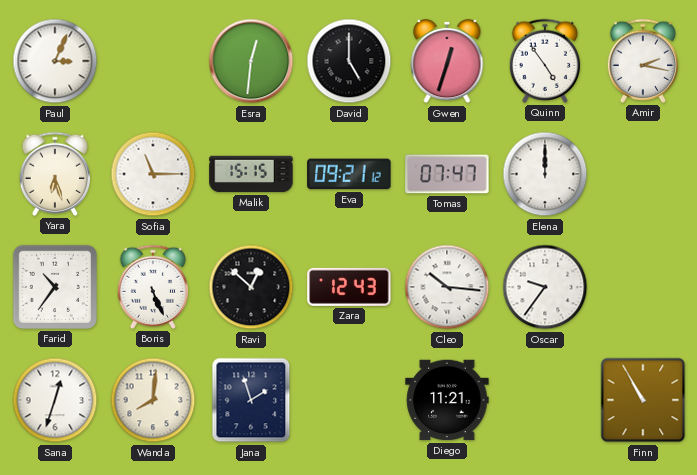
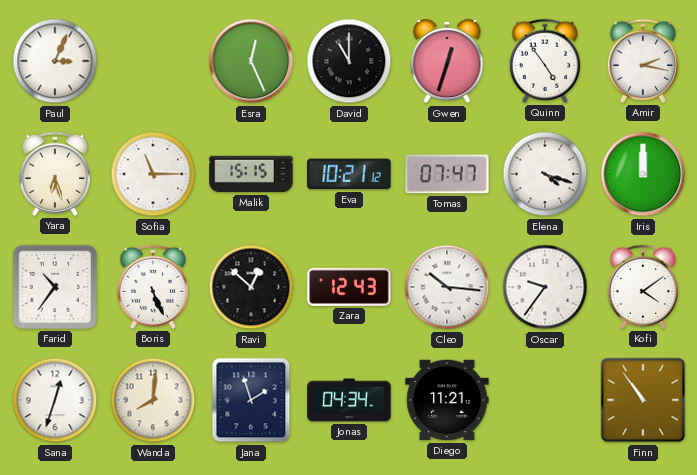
Esra: 12:31 -> 12:26
David: 5:00 -> 11:00
Eva: 09:21 -> 10:21
Elena: 12:00 -> 4:18
Iris: none -> 12:00
Kofi: none -> 4:09
Jonas: none -> 04:34
Finn: 10:55 -> 10:54
